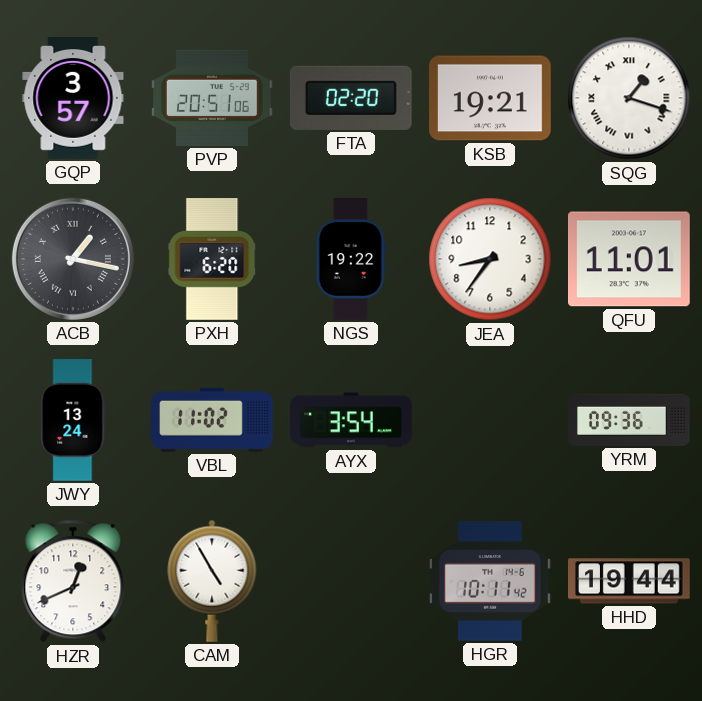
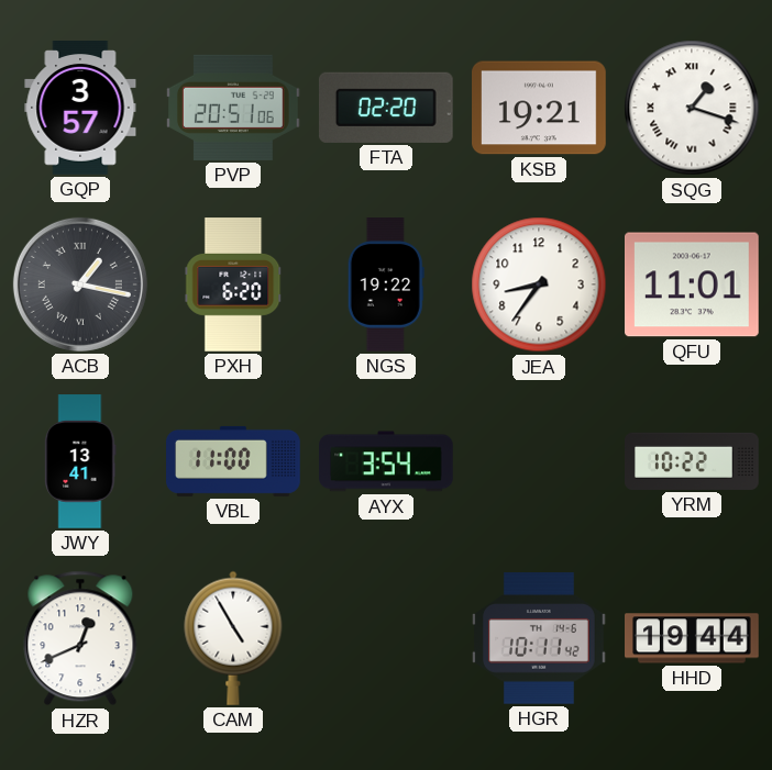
JWY: 13:24 -> 13:41
VBL: 11:02 -> 11:00
YRM: 09:36 -> 10:22
